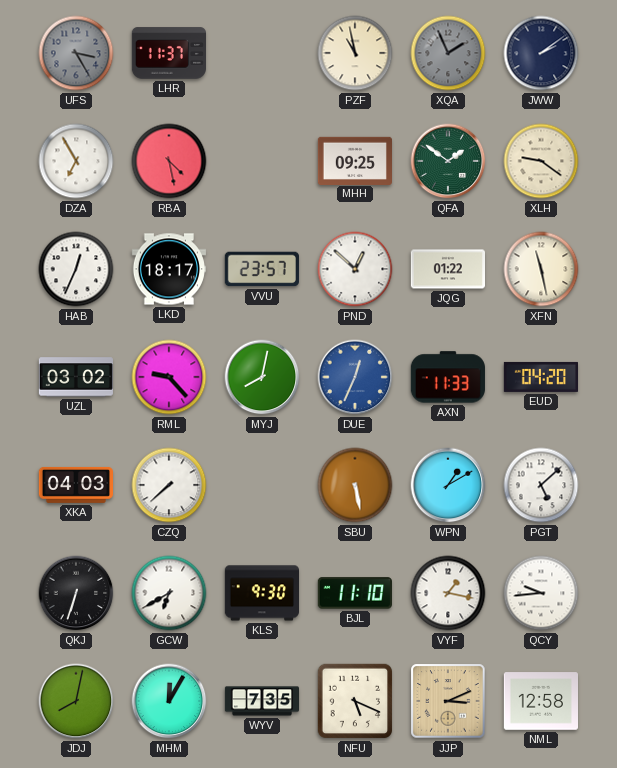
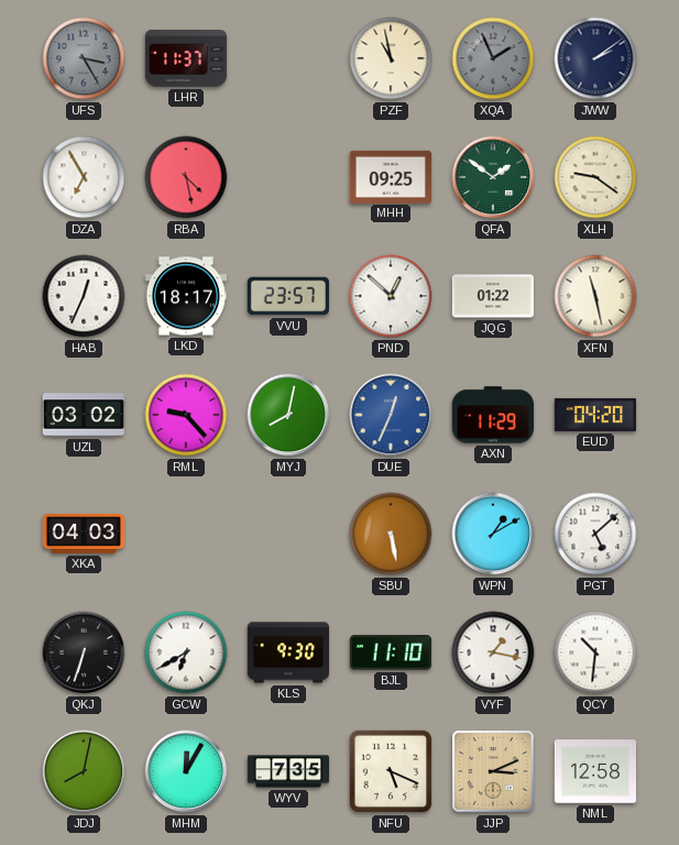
AXN: 11:33 -> 11:29
CZQ: 7:38 -> none
QCY: 9:44 -> 10:31
